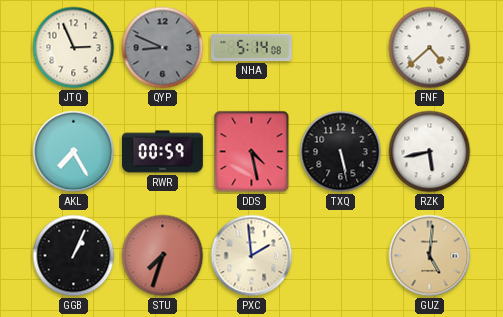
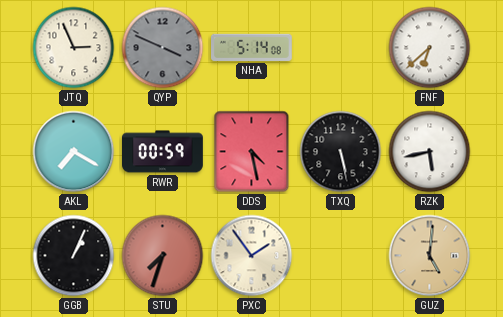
QYP: 8:49 -> 3:49
FNF: 4:38 -> 6:38
AKL: 7:25 -> 7:20
PXC: 1:59 -> 1:54
